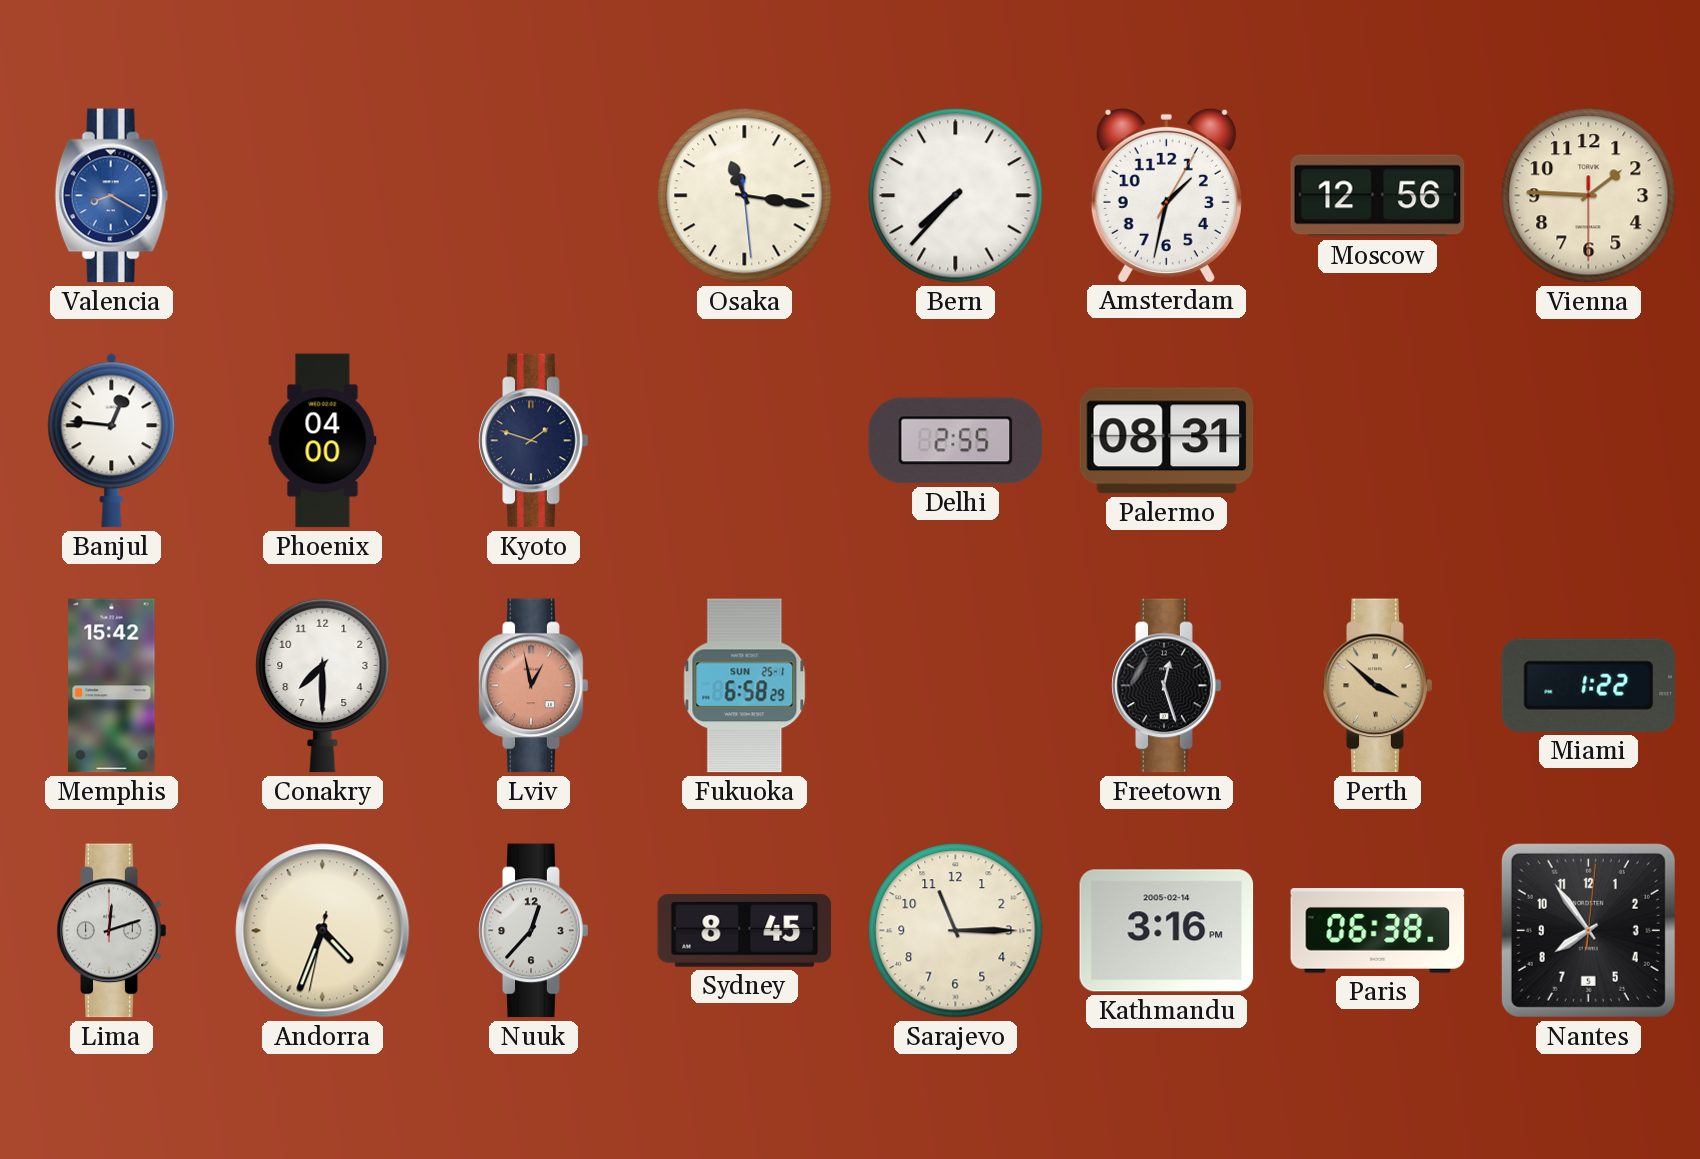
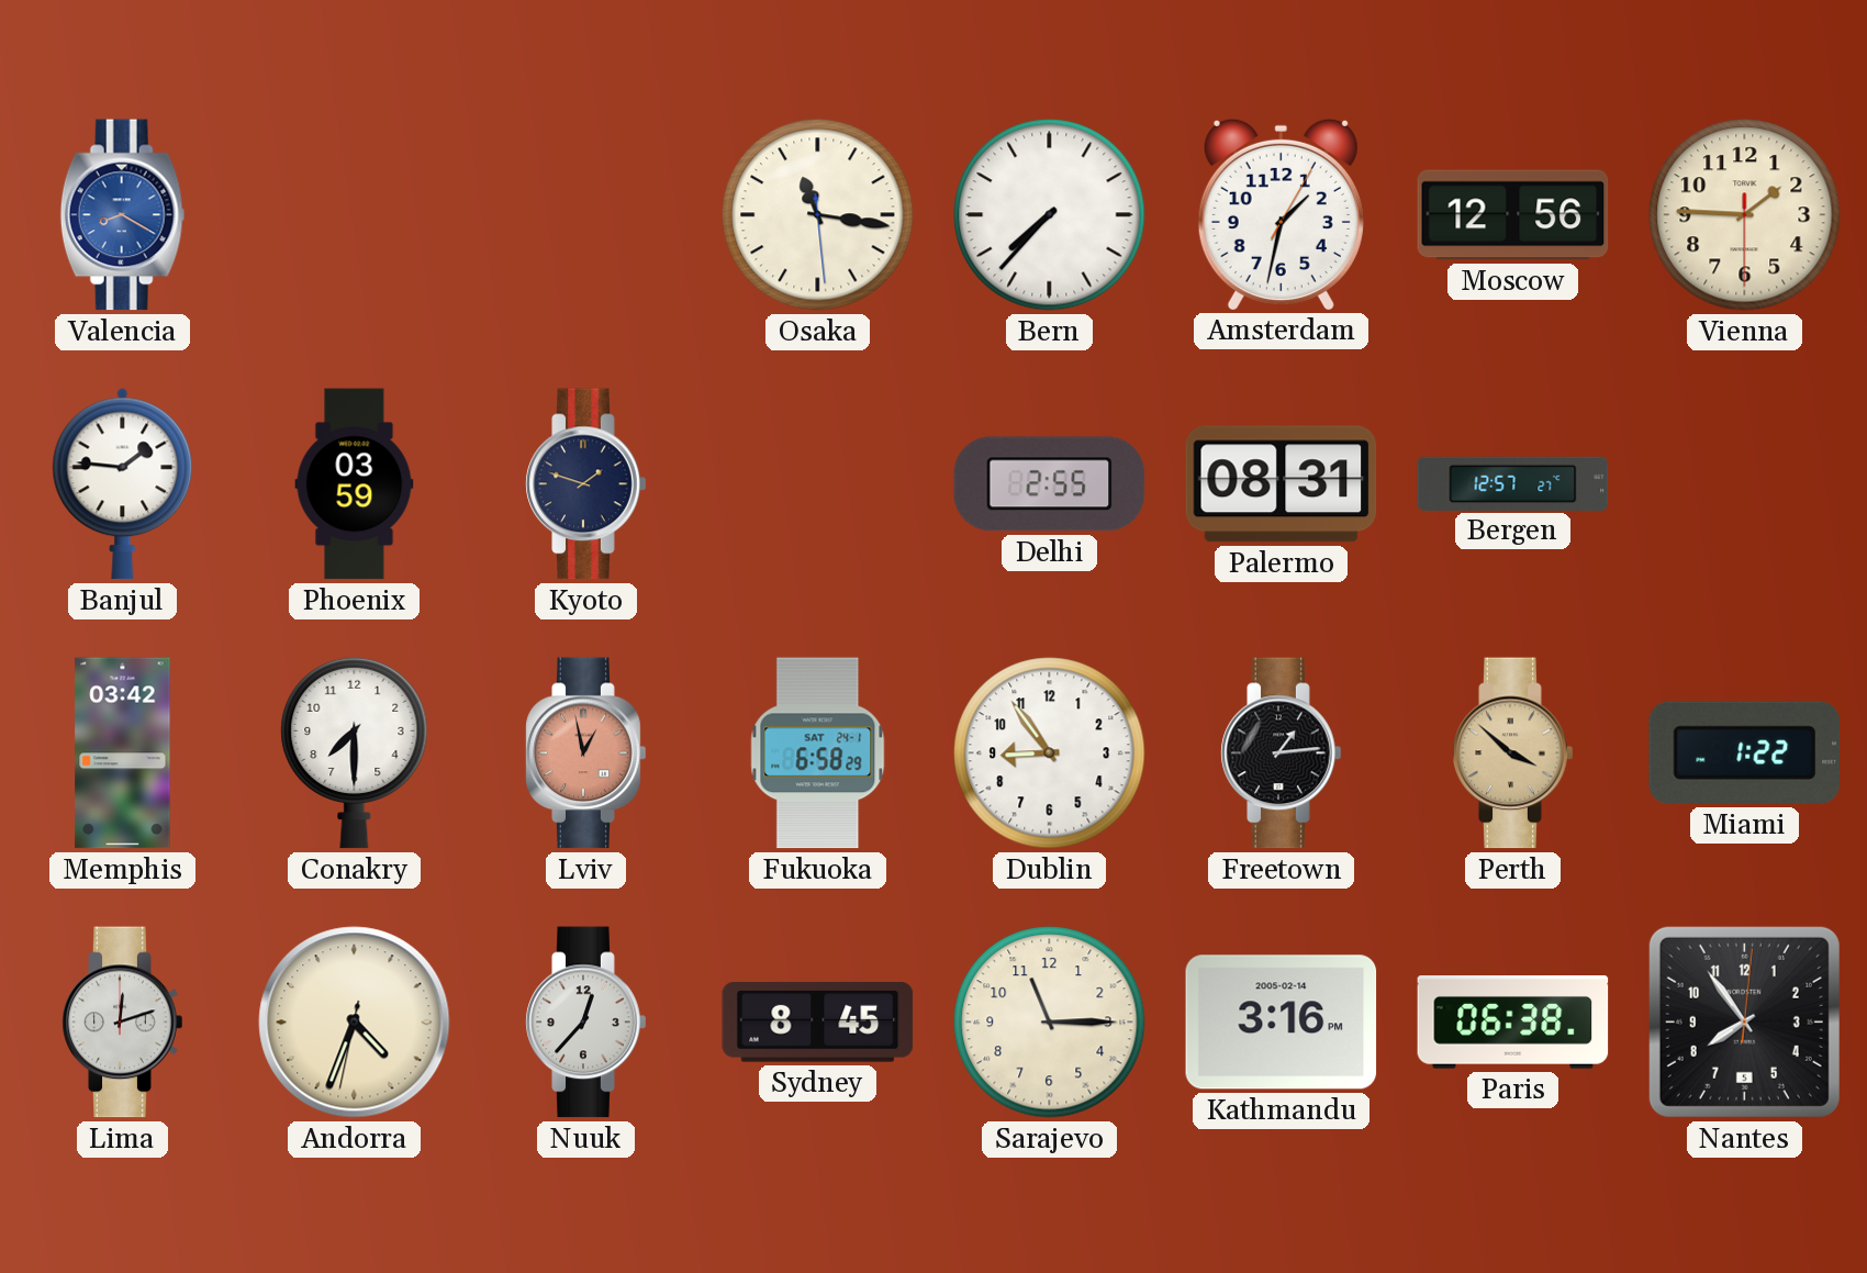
Banjul: 12:46 -> 1:46
Phoenix: 04:00 -> 03:59
Bergen: none -> 12:57
Memphis: 15:42 -> 03:42
Fukuoka date: SUN 25-1 -> SAT 24-1
Dublin: none -> 8:54
Freetown: 12:27 -> 1:14
